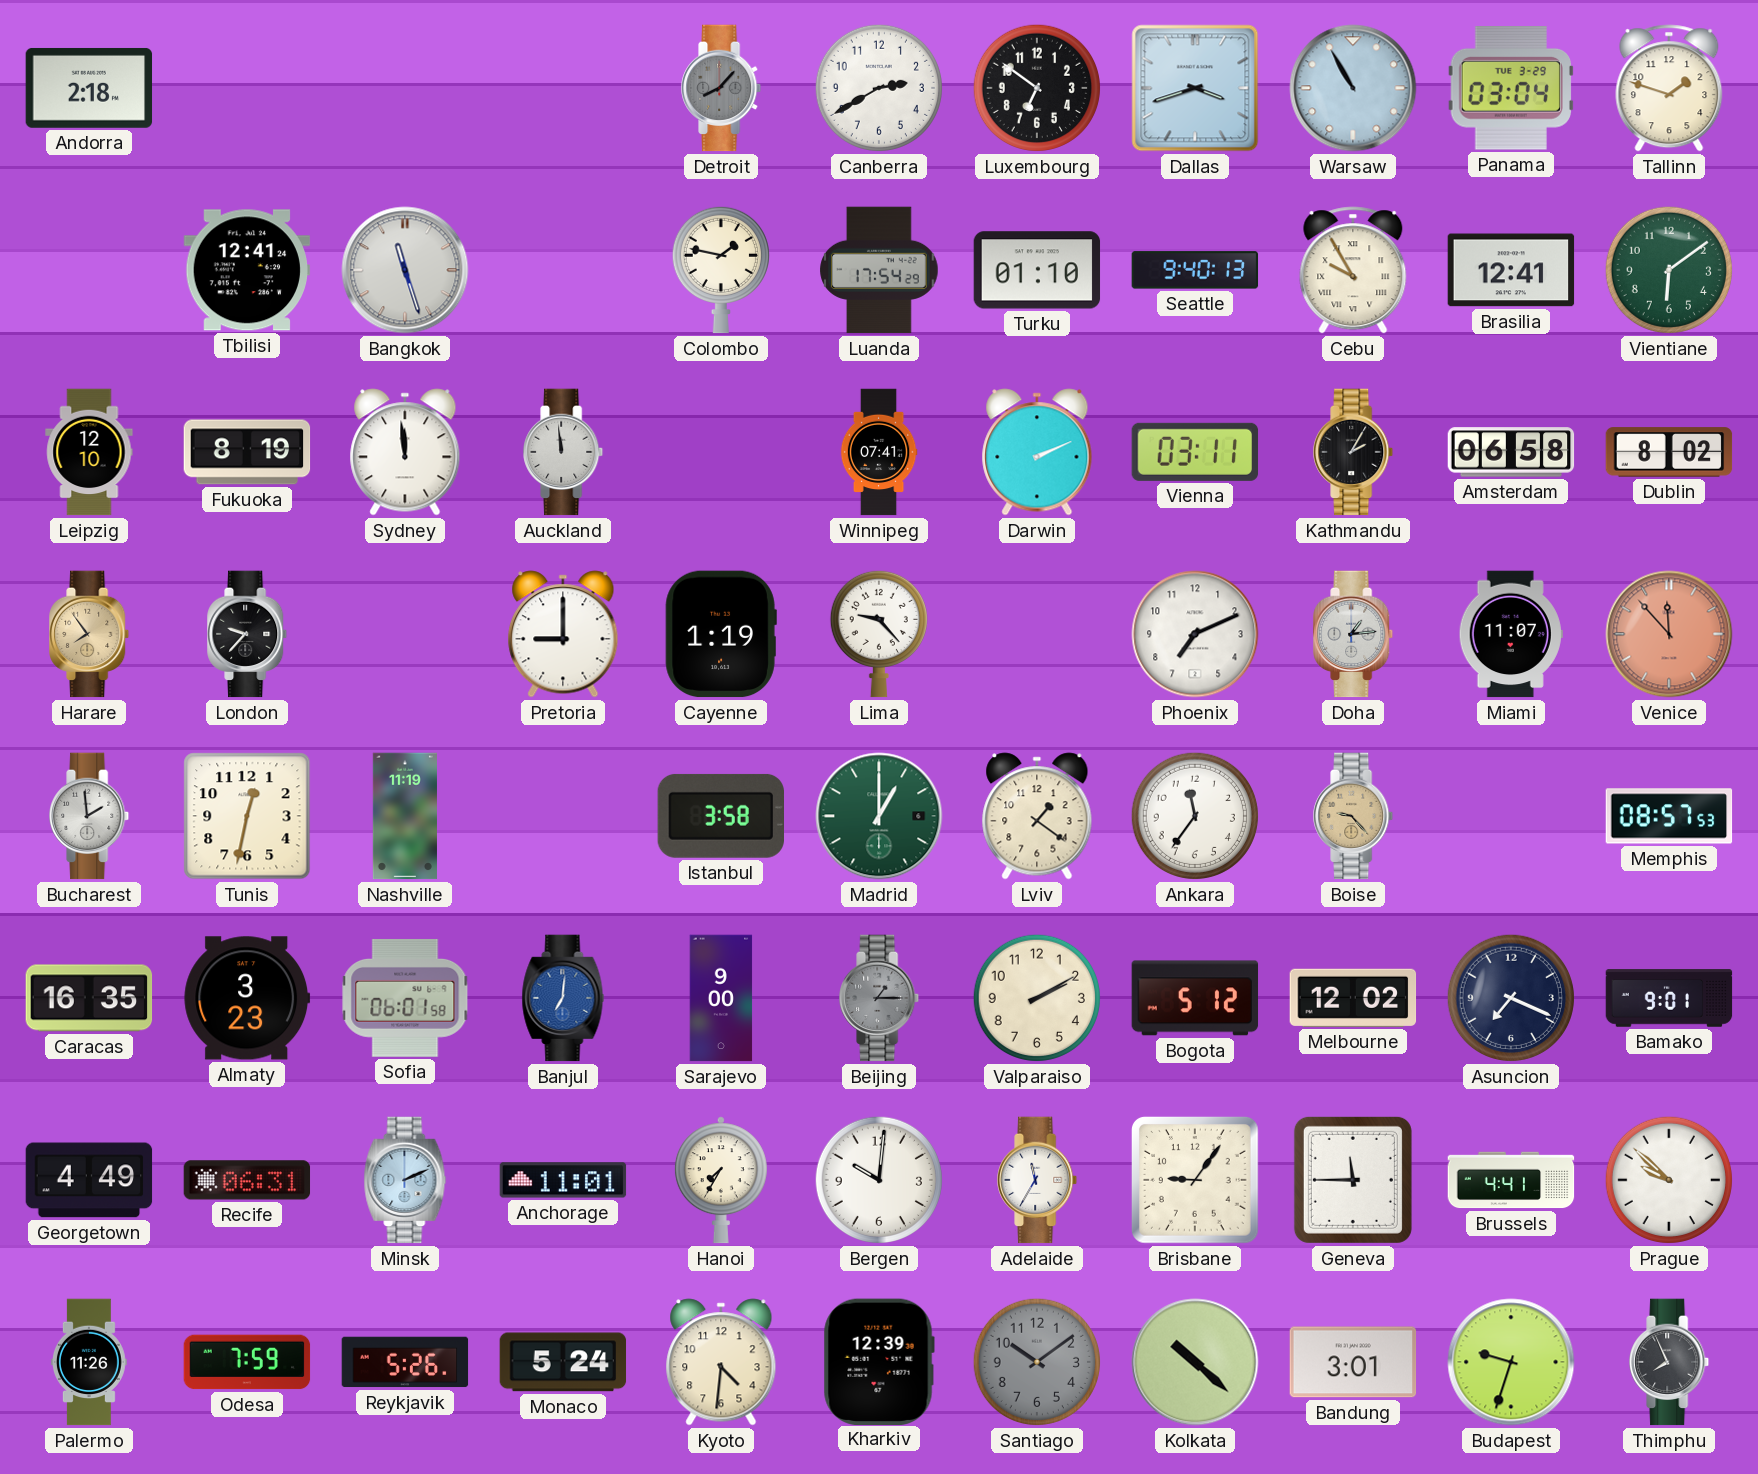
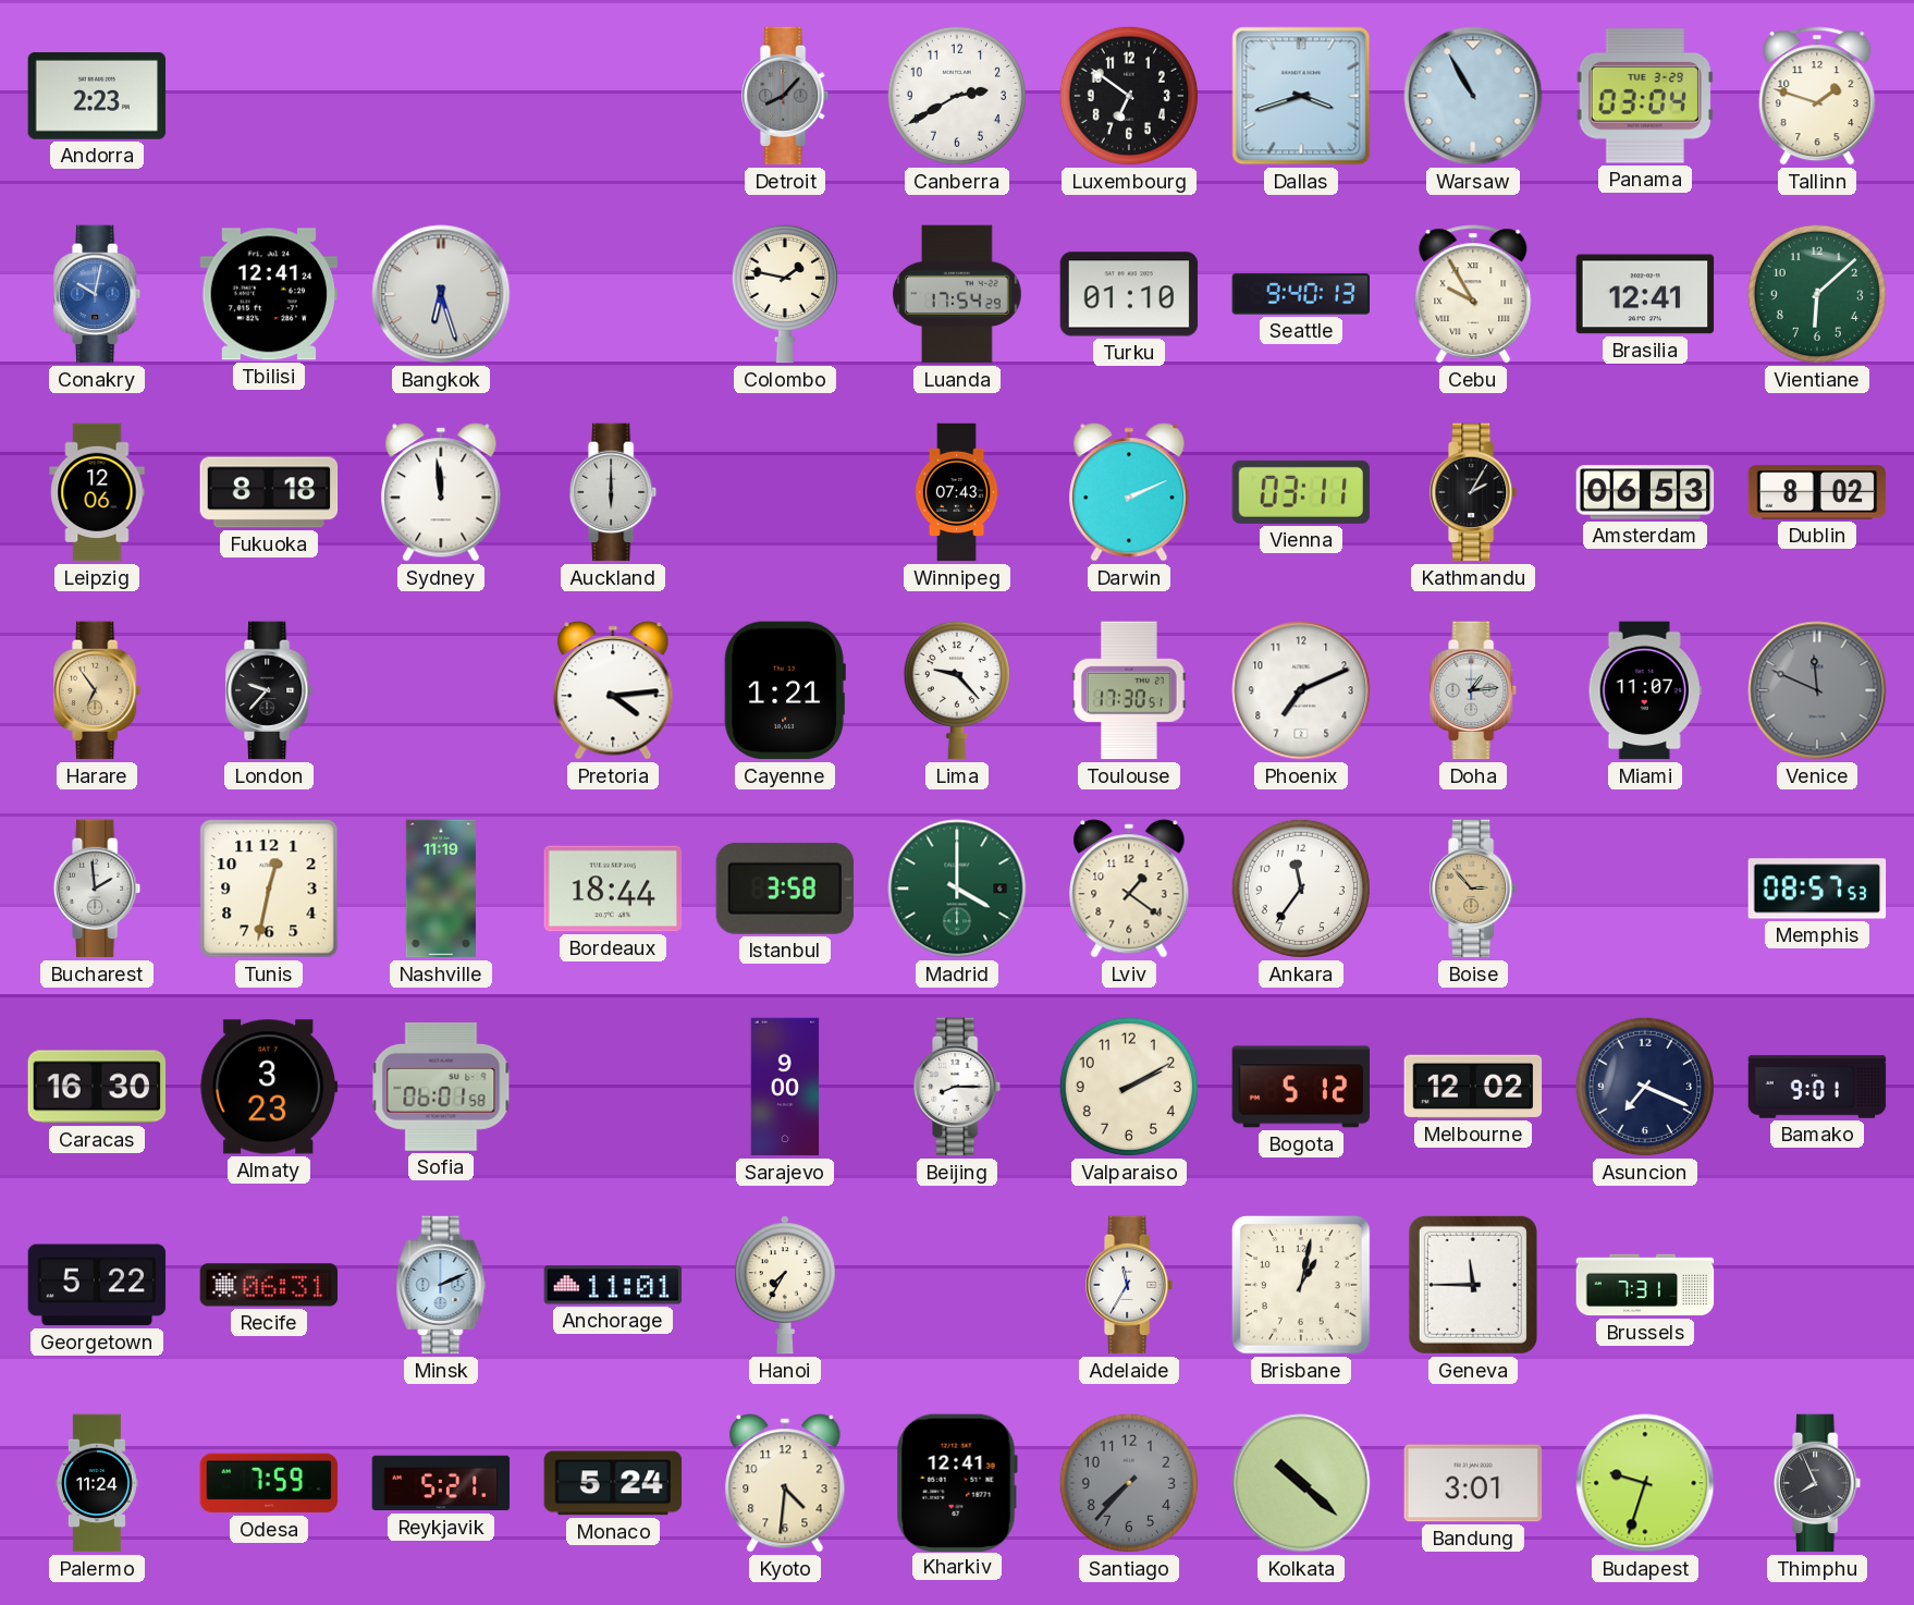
Andorra: 2:18 -> 2:23
Conakry: none -> 10:02
Bangkok: 11:27 -> 6:27
Vientiane: 6:09 -> 6:08
Leipzig: 12:10 -> 12:06
Fukuoka: 8:19 -> 8:18
Auckland: 11:59 -> 6:00
Winnipeg: 07:41 -> 07:43
Amsterdam: 06:58 -> 06:53
Harare: 7:54 -> 6:54
Pretoria: 9:00 -> 4:14
Cayenne: 1:19 -> 1:21
Toulouse: none -> 17:30
Venice: 11:53 -> 11:49
Venice dial: salmon -> grey
Bordeaux: none -> 18:44
Madrid: 1:00 -> 4:00
Boise: 9:23 -> 2:53
Caracas: 16:35 -> 16:30
Banjul: 7:01 -> none
Beijing: 1:15 -> 8:15
Beijing dial: grey -> white
Georgetown: 4:49 -> 5:22
Bergen: 10:01 -> none
Brisbane: 9:06 -> 1:02
Brussels: 4:41 -> 7:31
Prague: 9:52 -> none
Palermo: 11:26 -> 11:24
Reykjavik: 5:26 -> 5:21
Kharkiv: 12:39 -> 12:41
Santiago: 10:09 -> 7:37
